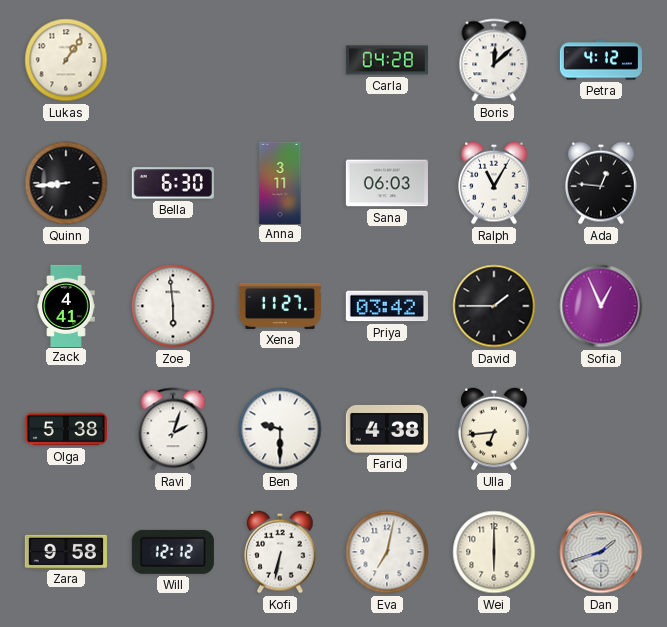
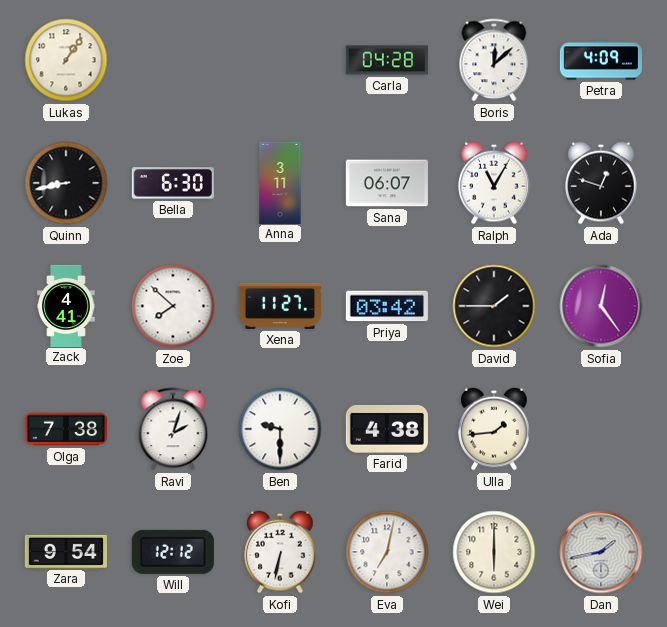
Petra: 4:12 -> 4:09
Quinn: 8:44 -> 8:43
Sana: 06:03 -> 06:07
Ada: 12:46 -> 12:48
Zoe: 5:59 -> 7:52
Sofia: 12:56 -> 12:24
Olga: 5:38 -> 7:38
Ulla: 6:44 -> 1:44
Zara: 9:58 -> 9:54
Dan: 1:42 -> 1:43
